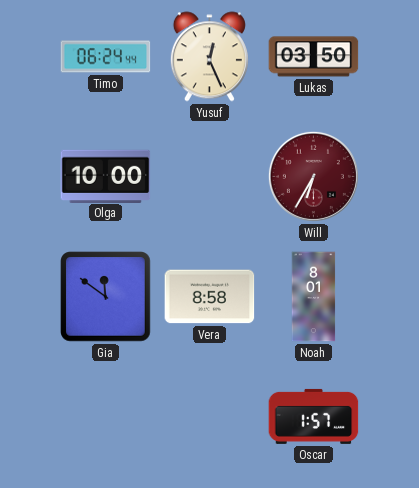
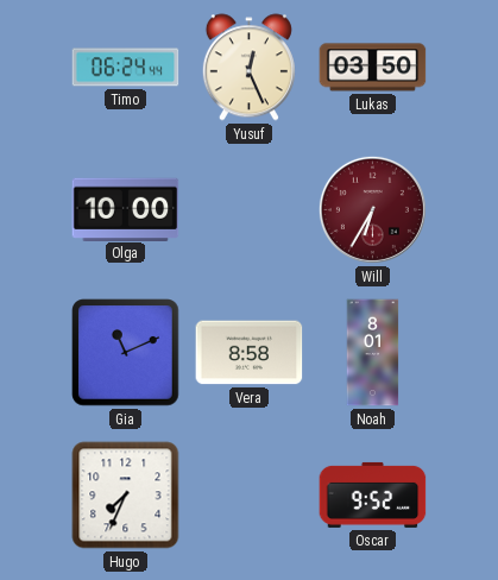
Gia: 11:51 -> 11:11
Hugo: none -> 7:34
Oscar: 1:57 -> 9:52
